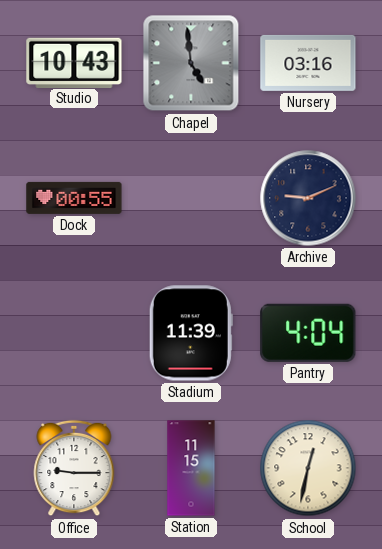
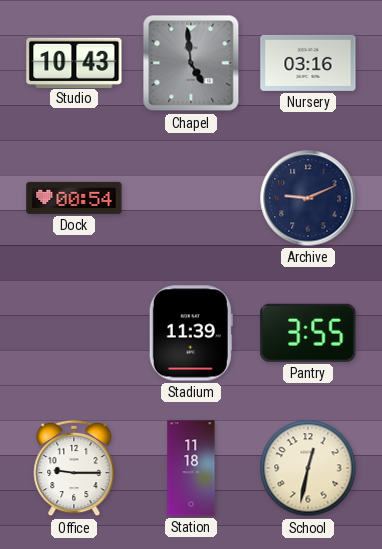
Dock: 00:55 -> 00:54
Pantry: 4:04 -> 3:55
Station: 11:15 -> 11:18
